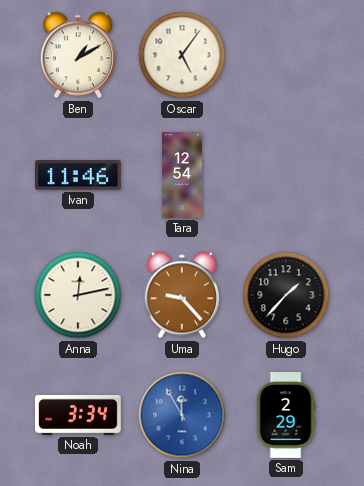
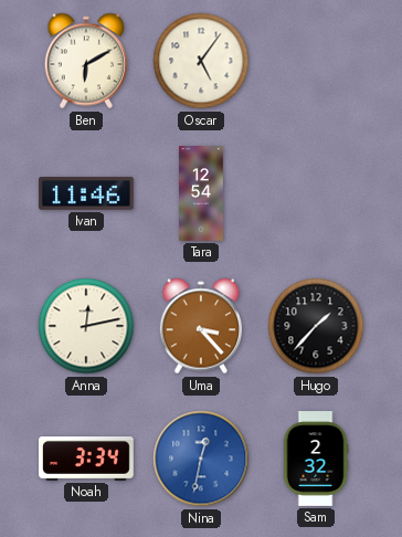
Ben: 1:10 -> 6:10
Uma: 9:23 -> 3:23
Nina: 11:55 -> 12:32
Sam: 2:29 -> 2:32
